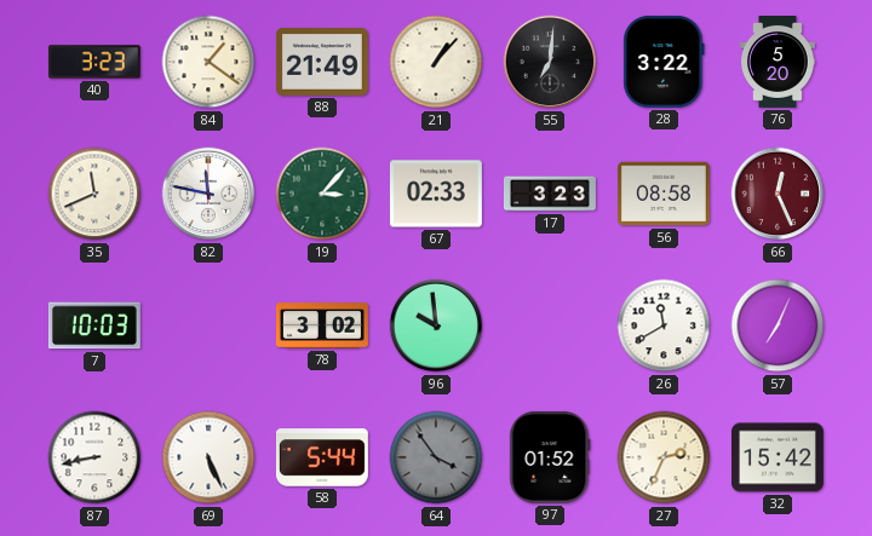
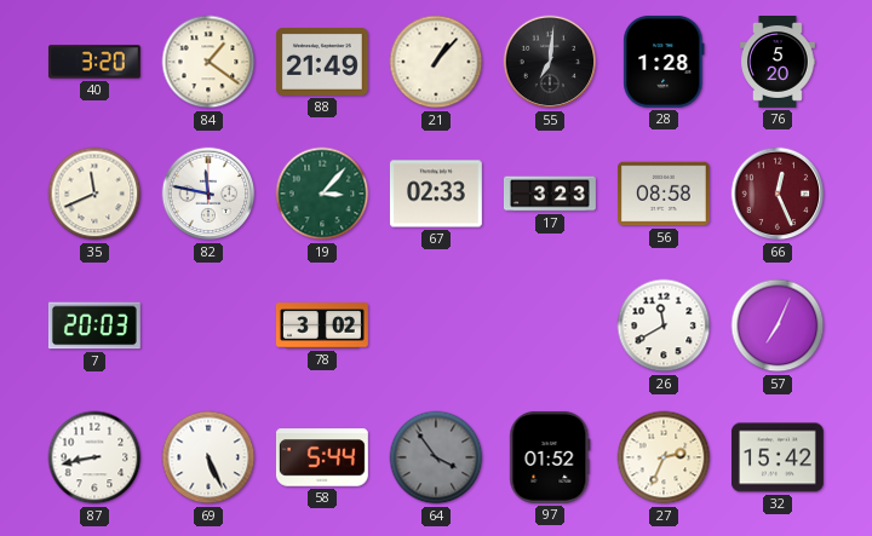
40: 3:23 -> 3:20
28: 3:22 -> 1:28
7: 10:03 -> 20:03
96: 9:59 -> none
